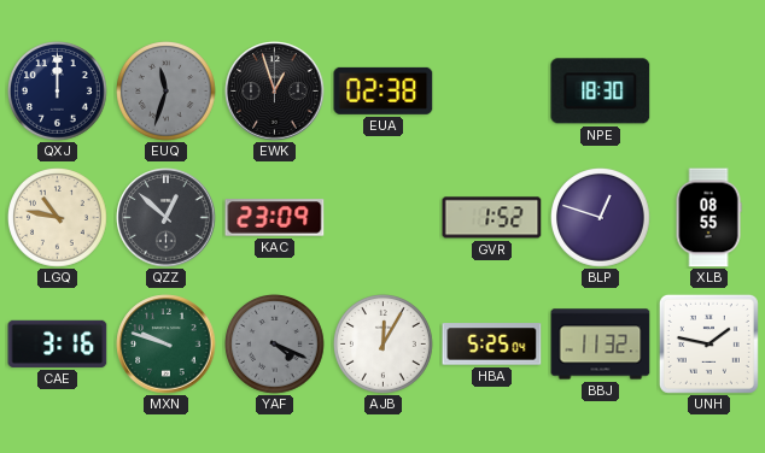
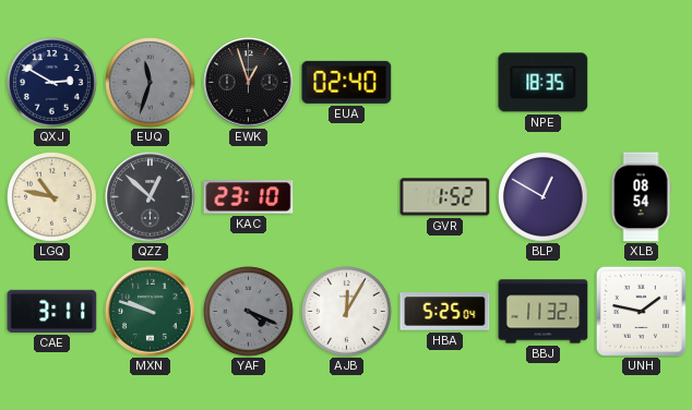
QXJ: 12:00 -> 2:50
EUA: 02:38 -> 02:40
NPE: 18:30 -> 18:35
KAC: 23:09 -> 23:10
BLP: 12:48 -> 12:50
XLB: 08:55 -> 08:54
CAE: 3:16 -> 3:11
